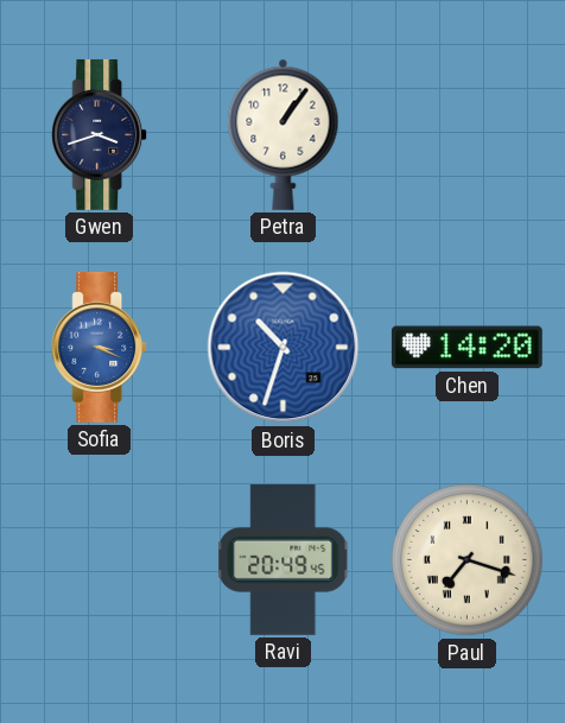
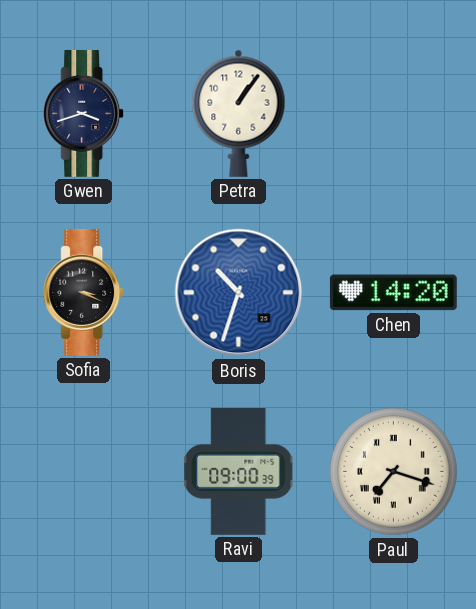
Sofia dial: blue -> black
Ravi: 20:49 -> 09:00
